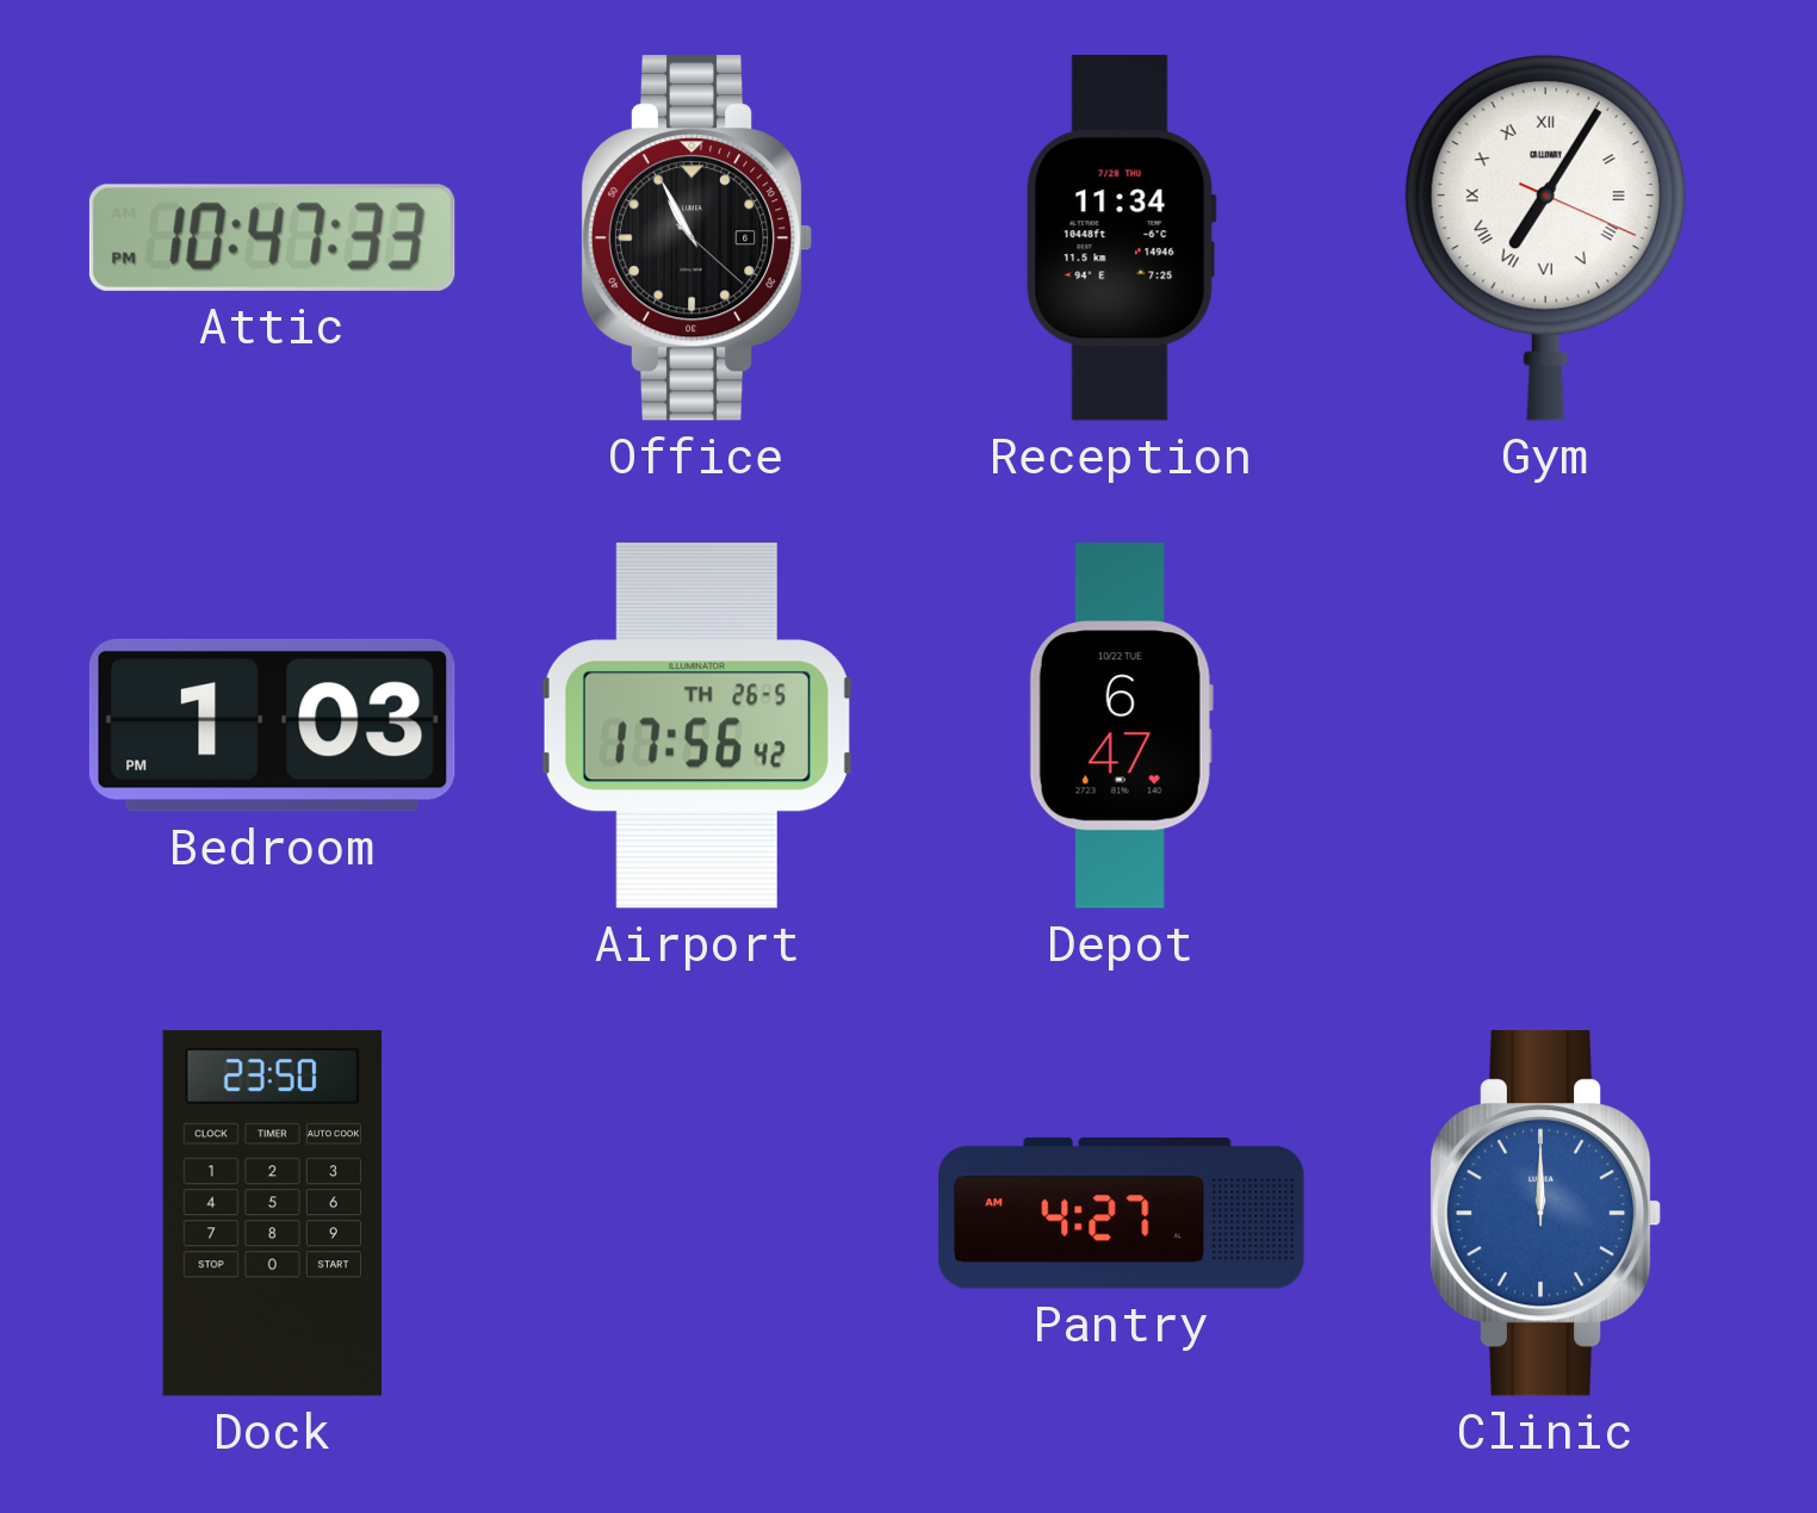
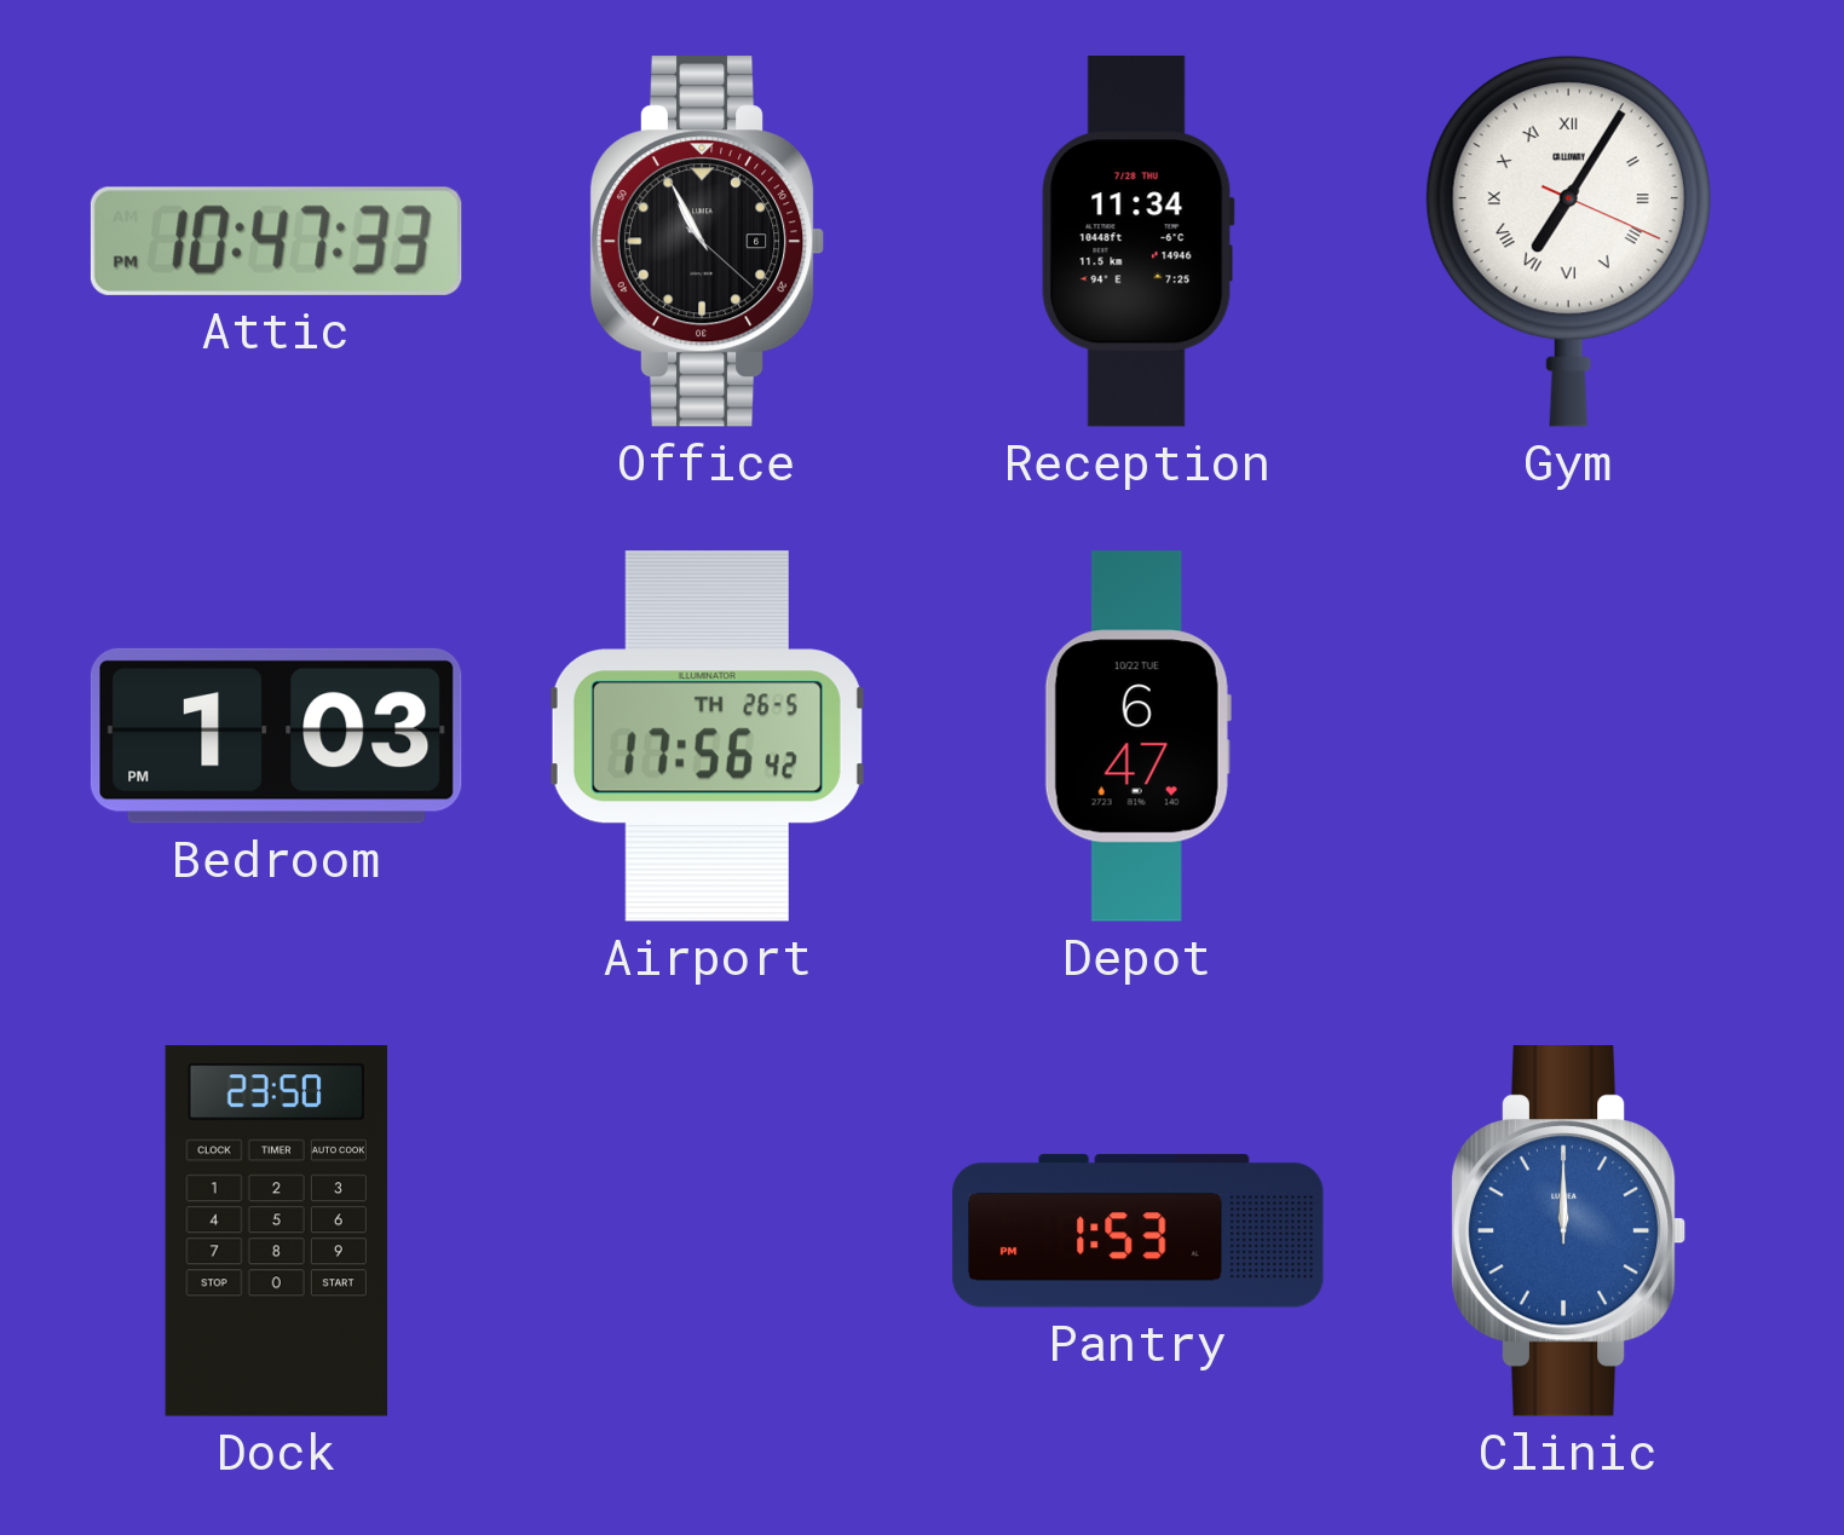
Pantry: 4:27 -> 1:53
